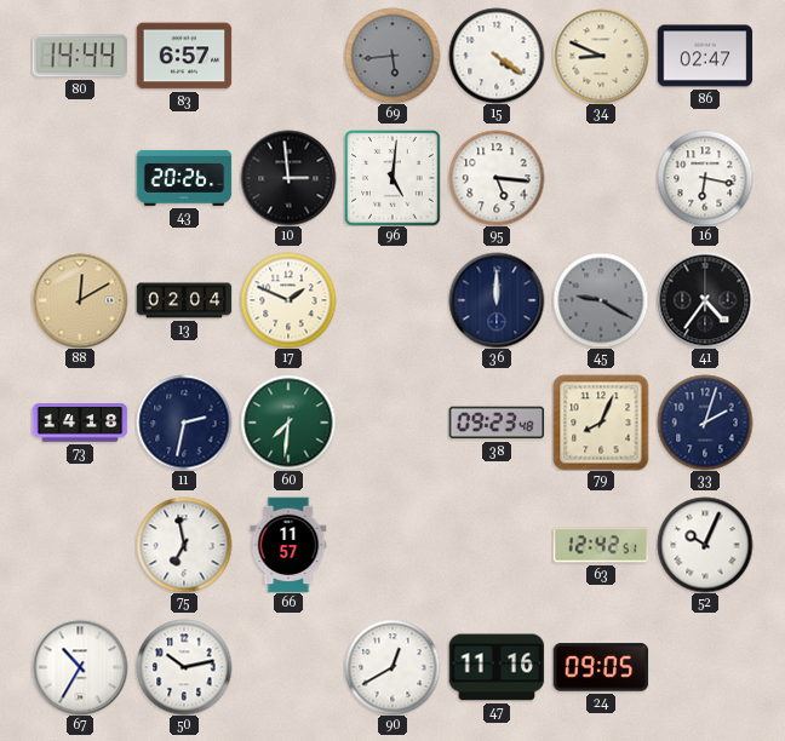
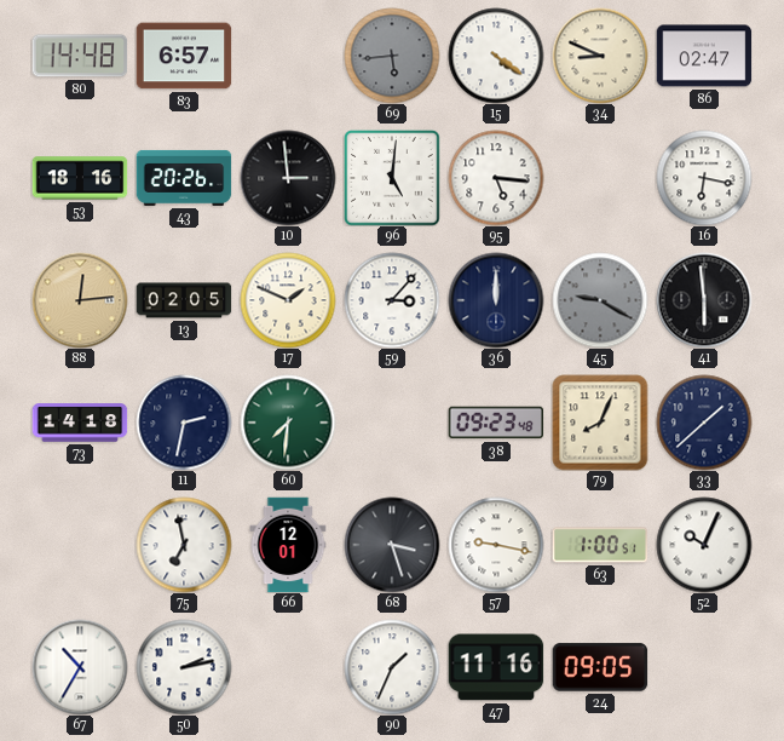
80: 14:44 -> 14:48
53: none -> 18:16
88: 12:10 -> 12:14
13: 02:04 -> 02:05
59: none -> 3:07
41: 4:36 -> 5:59
33: 2:03 -> 1:38
66: 11:57 -> 12:01
68: none -> 3:27
57: none -> 9:17
63: 12:42 -> 1:00
50: 10:13 -> 2:13
90: 12:40 -> 1:34
